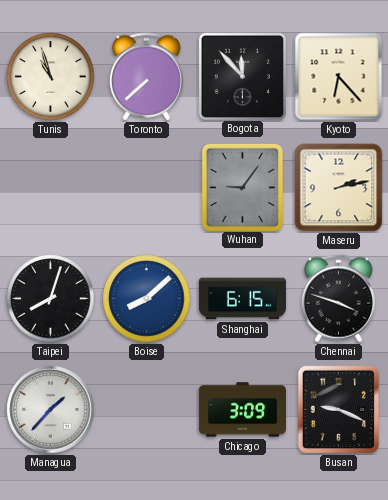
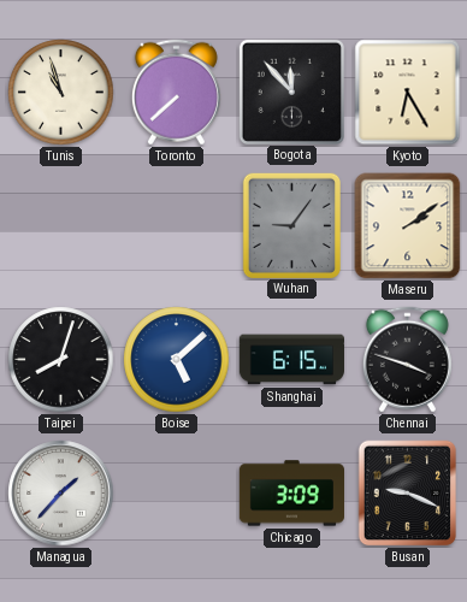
Kyoto: 6:23 -> 6:25
Maseru: 2:13 -> 2:09
Boise: 8:08 -> 5:08
